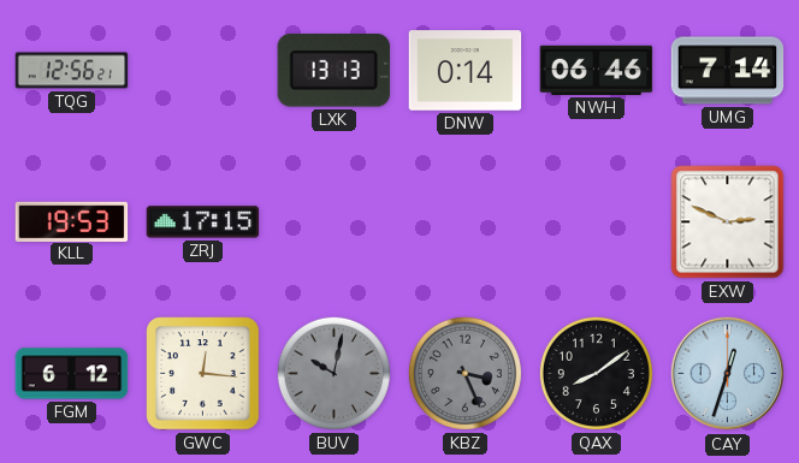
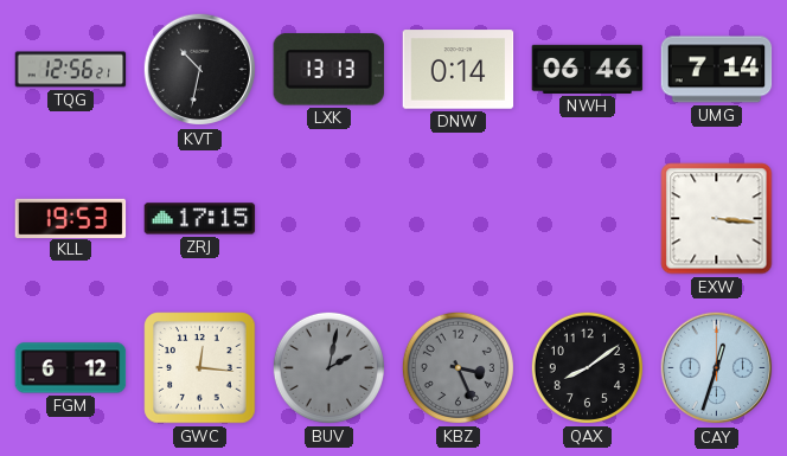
KVT: none -> 10:32
EXW: 2:49 -> 3:16
BUV: 10:02 -> 2:02
